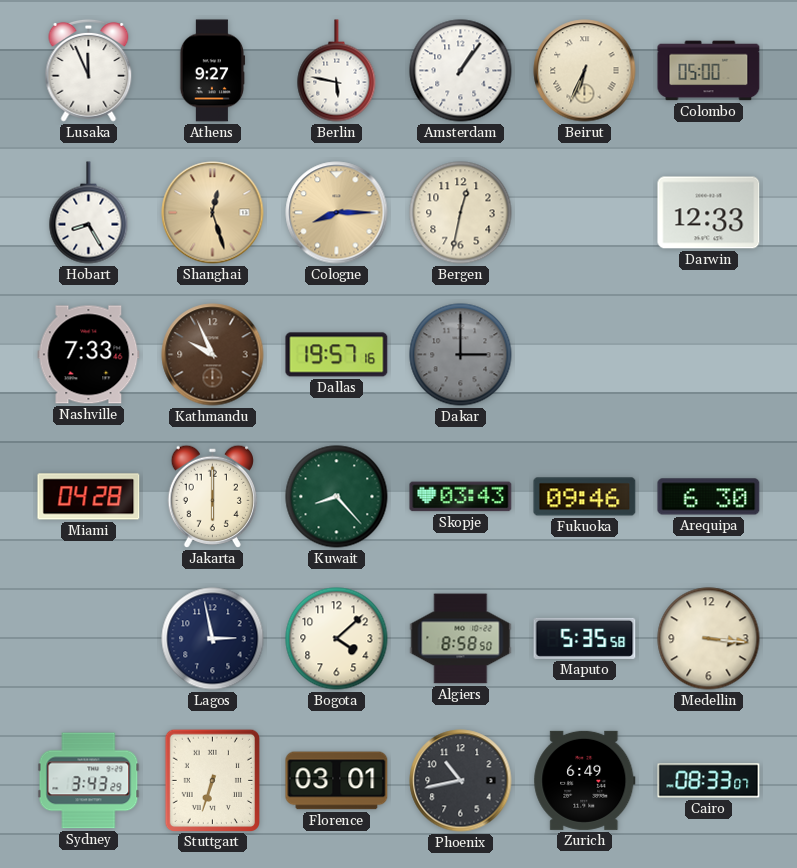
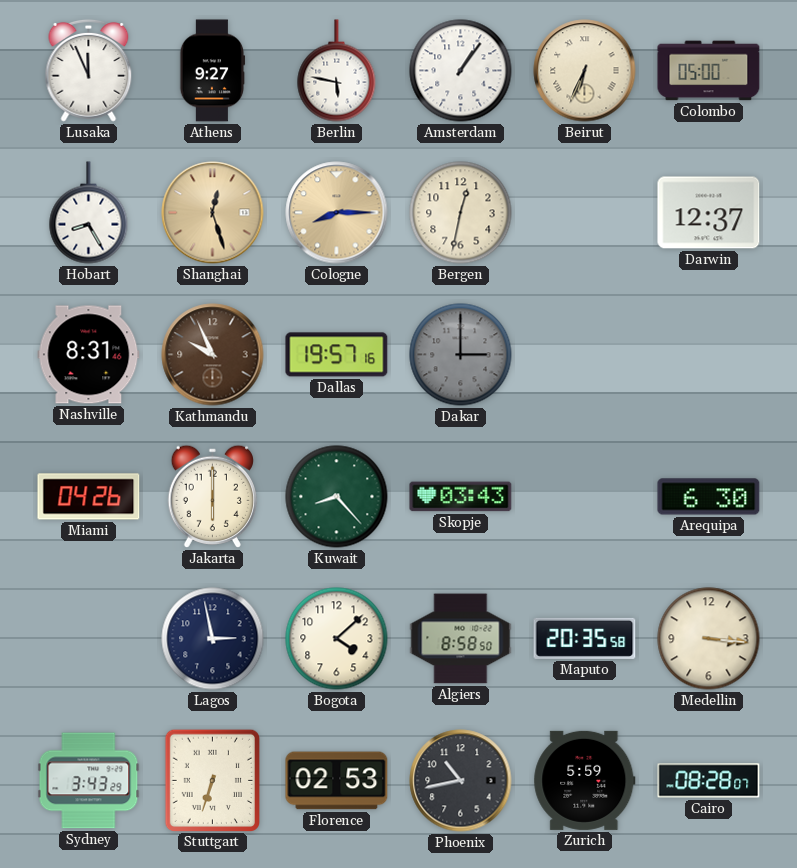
Darwin: 12:33 -> 12:37
Nashville: 7:33 -> 8:31
Miami: 04:28 -> 04:26
Fukuoka: 09:46 -> none
Maputo: 5:35 -> 20:35
Florence: 03:01 -> 02:53
Zurich: 6:49 -> 5:59
Cairo: 08:33 -> 08:28
